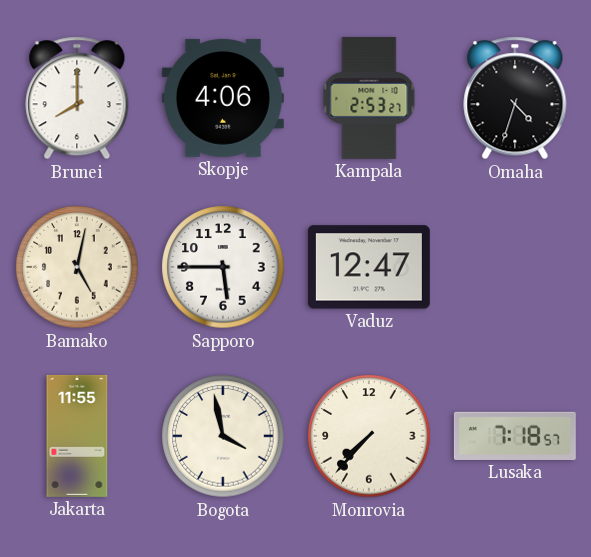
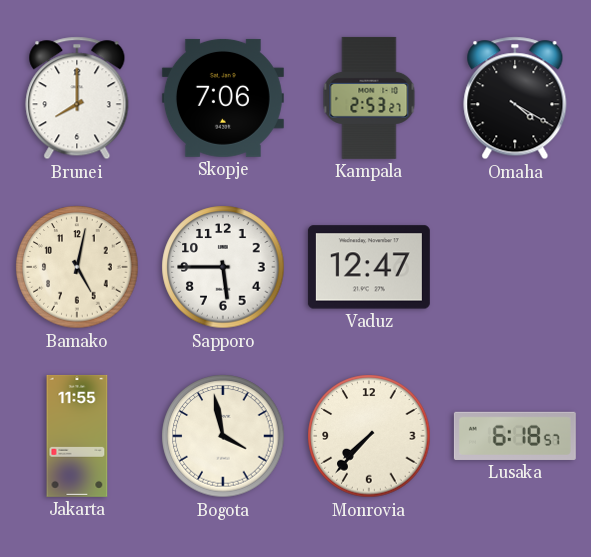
Skopje: 4:06 -> 7:06
Omaha: 4:33 -> 4:20
Lusaka: 7:18 -> 6:18
